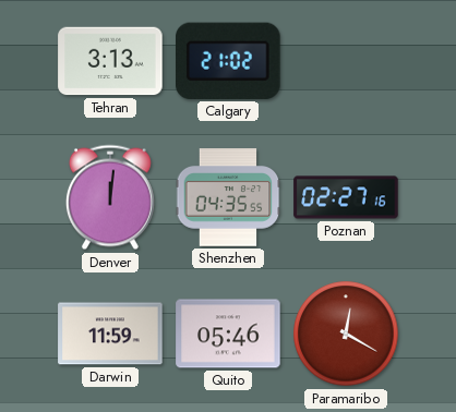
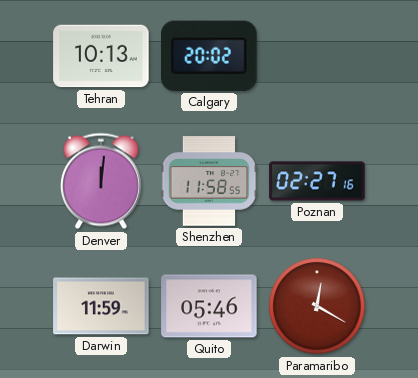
Tehran: 3:13 -> 10:13
Calgary: 21:02 -> 20:02
Shenzhen: 04:35 -> 11:58
